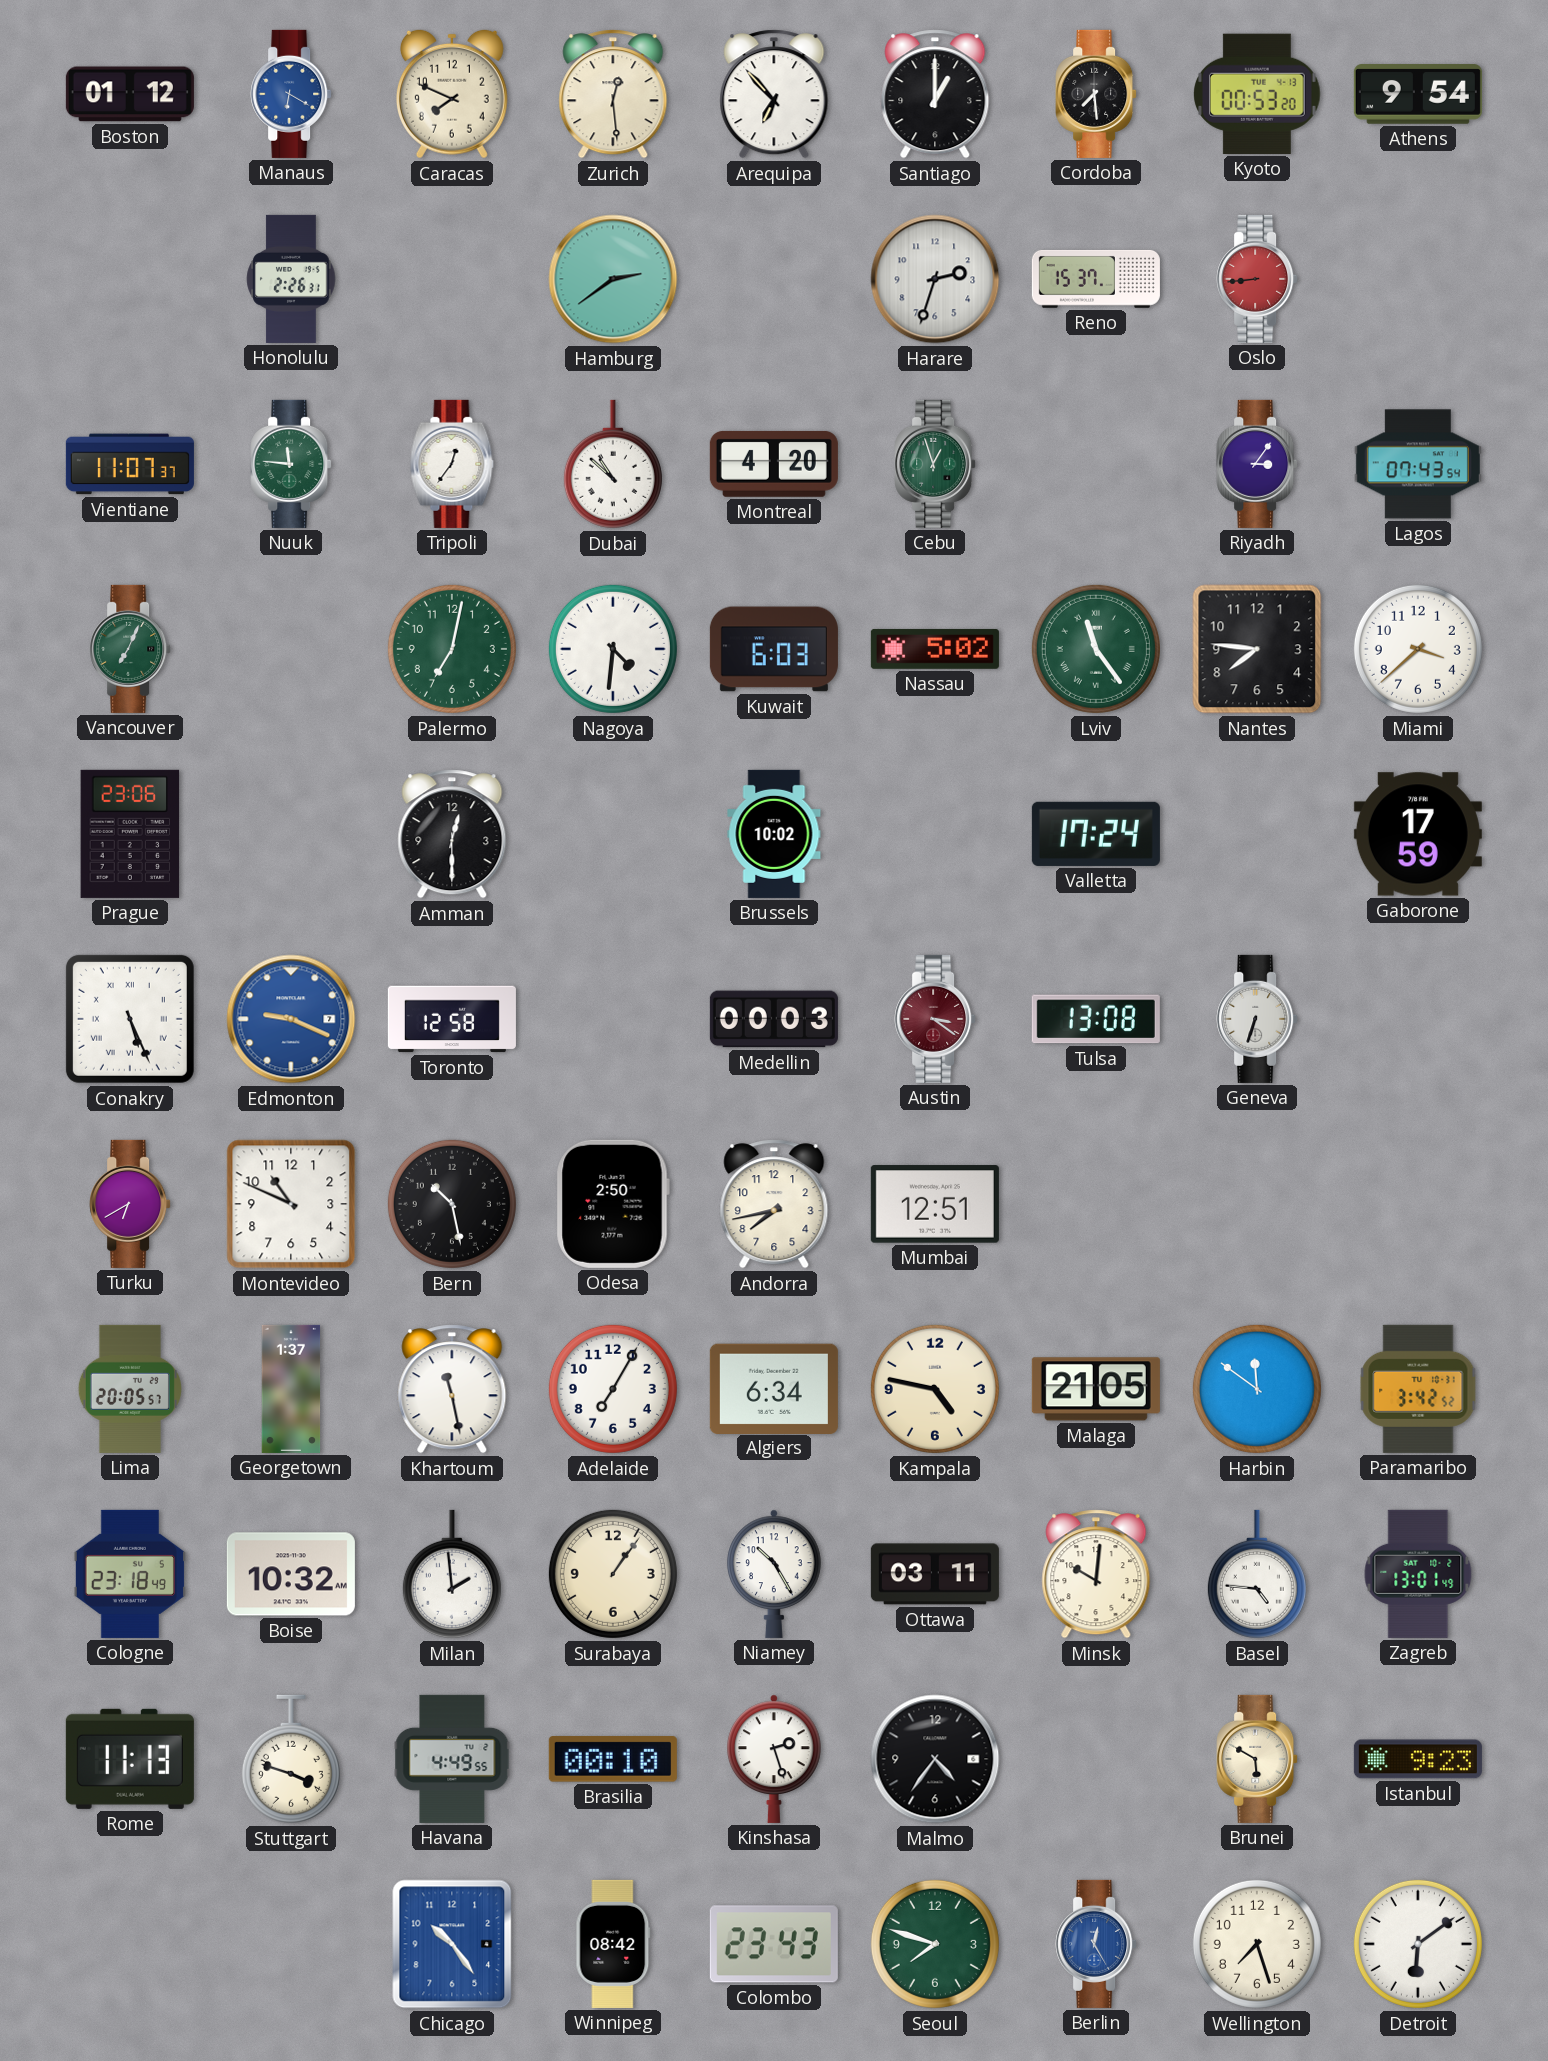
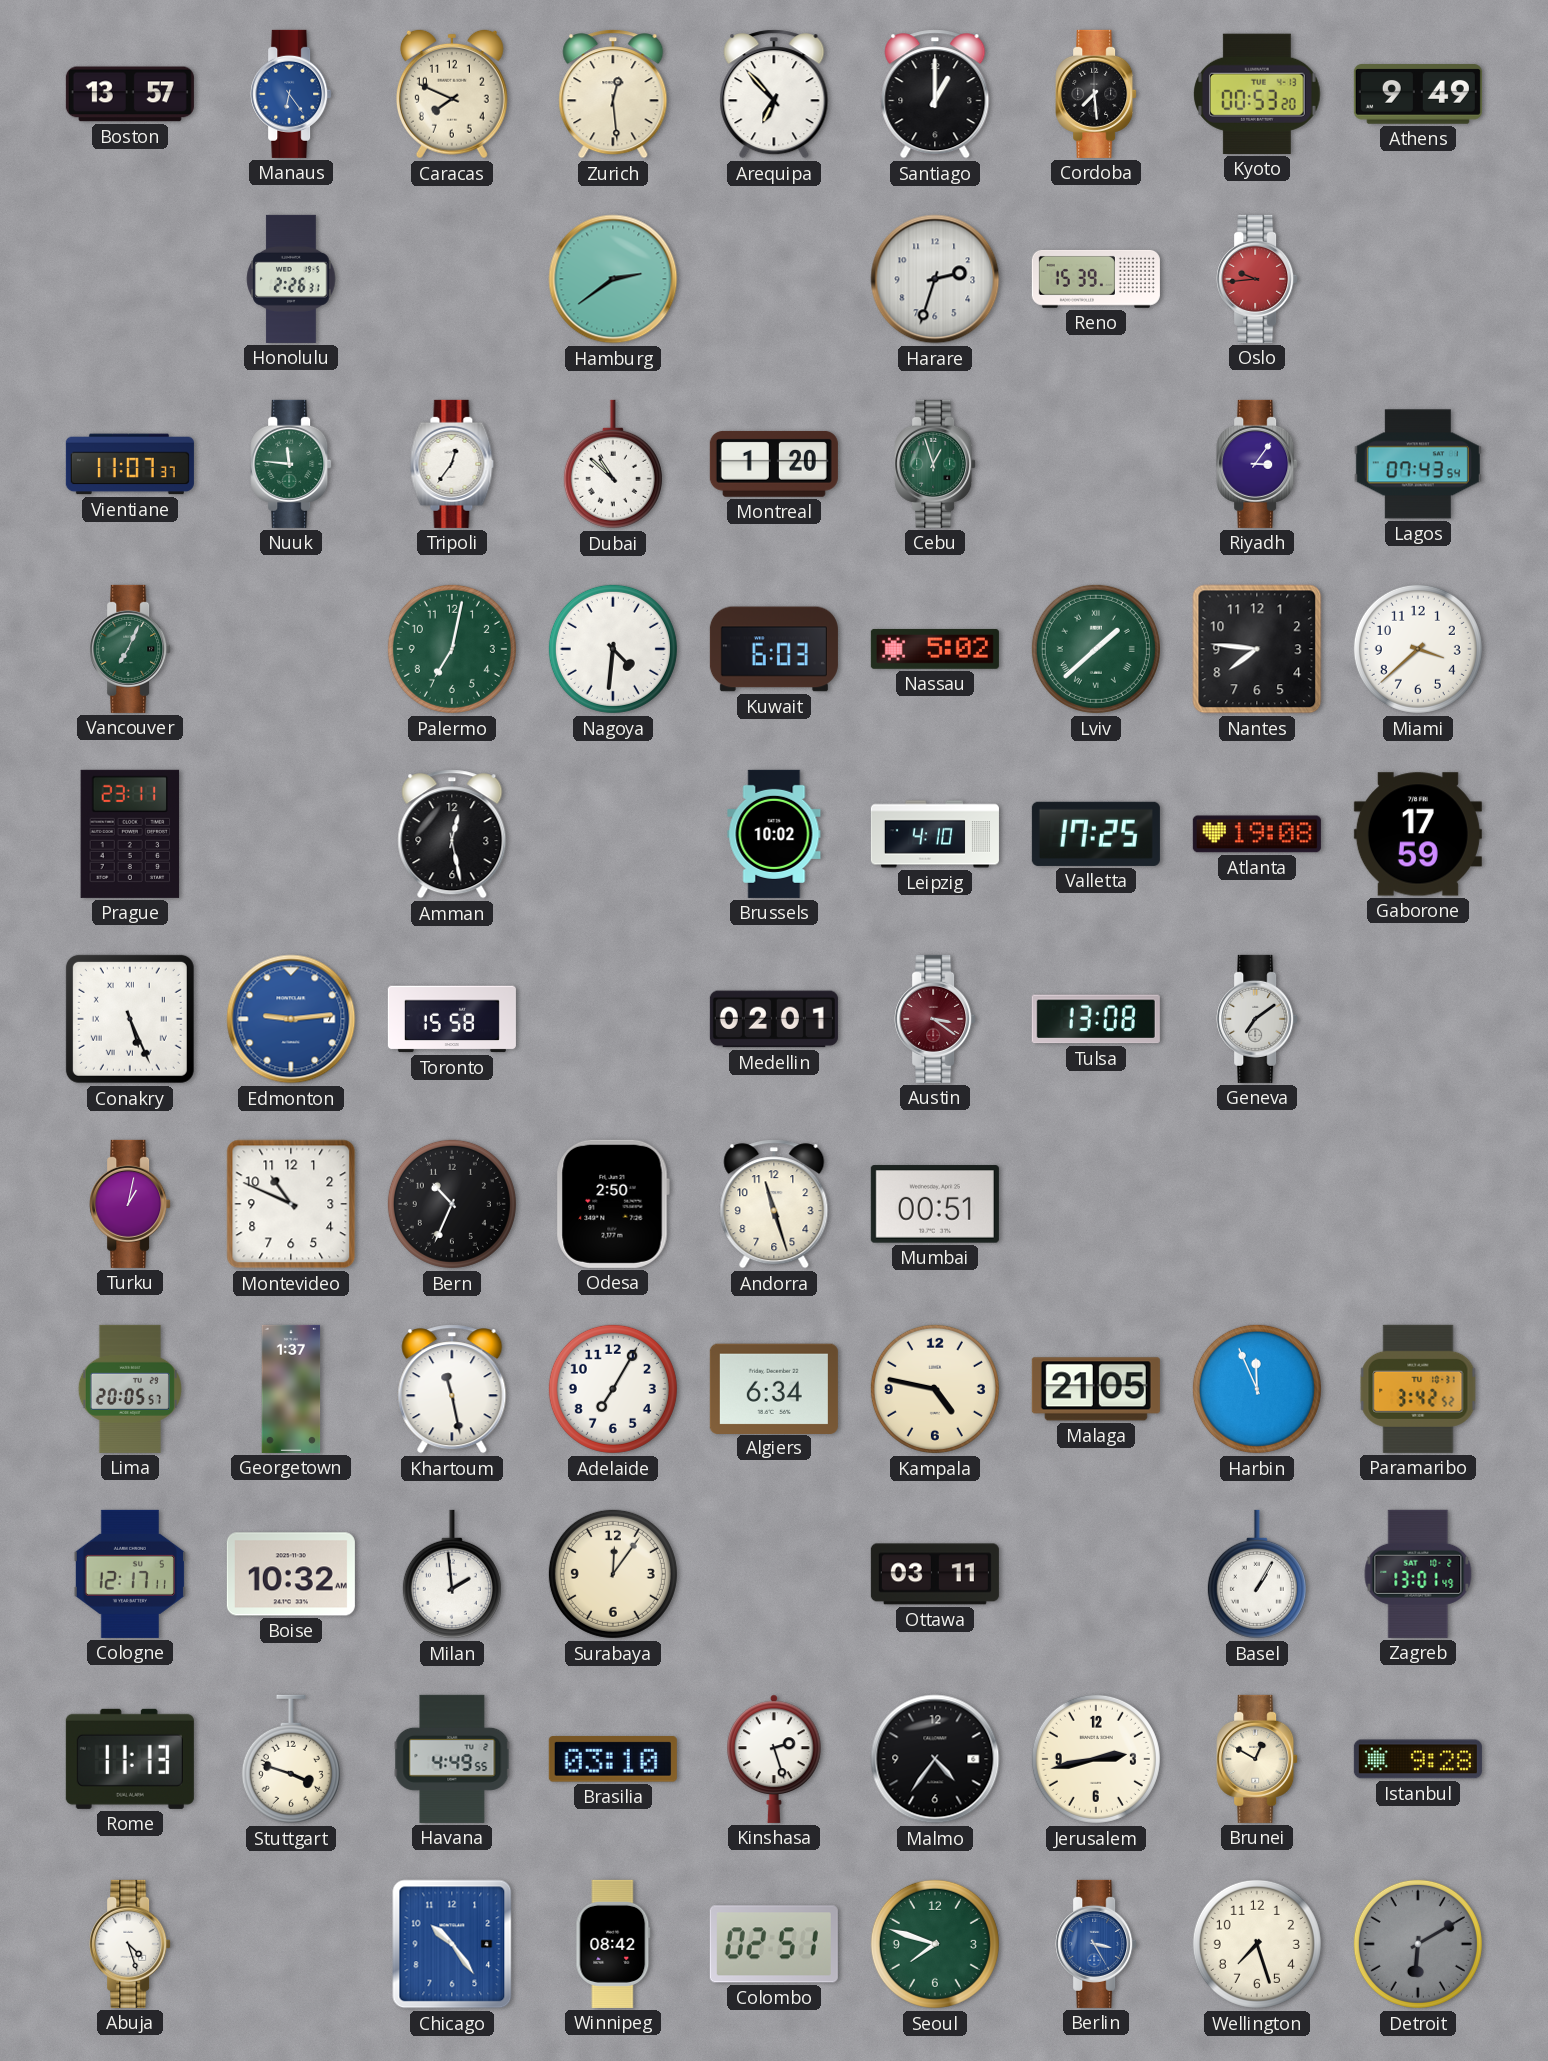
Boston: 01:12 -> 13:57
Manaus: 6:20 -> 6:24
Athens: 9:54 -> 9:49
Reno: 15:37 -> 15:39
Oslo: 8:44 -> 9:44
Montreal: 4:20 -> 1:20
Lviv: 11:24 -> 1:38
Prague: 23:06 -> 23:11
Amman: 12:30 -> 12:28
Leipzig: none -> 4:10
Valletta: 17:24 -> 17:25
Atlanta: none -> 19:08
Edmonton: 9:19 -> 9:14
Toronto: 12:58 -> 15:58
Medellin: 00:03 -> 02:01
Geneva: 6:33 -> 7:09
Turku: 6:40 -> 1:02
Bern: 10:28 -> 10:34
Andorra: 7:43 -> 11:27
Mumbai: 12:51 -> 00:51
Harbin: 11:51 -> 11:56
Cologne: 23:18 -> 12:17
Surabaya: 1:06 -> 12:06
Niamey: 10:25 -> none
Minsk: 10:01 -> none
Basel: 4:46 -> 1:05
Brasilia: 00:10 -> 03:10
Jerusalem: none -> 2:43
Brunei: 5:50 -> 12:50
Istanbul: 9:23 -> 9:28
Abuja: none -> 4:27
Colombo: 23:43 -> 02:51
Berlin: 12:25 -> 3:25
Detroit: 6:09 -> 6:10
Detroit dial: white -> grey
